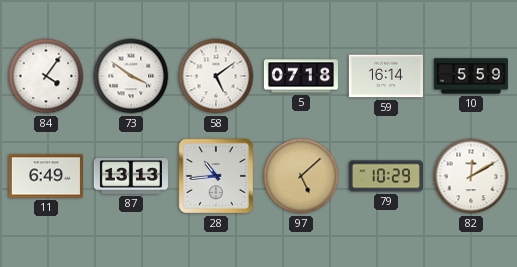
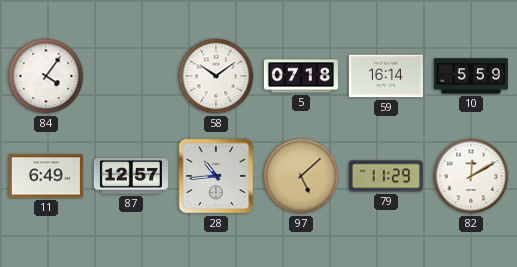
73: 3:51 -> none
58: 5:09 -> 10:09
87: 13:13 -> 12:57
79: 10:29 -> 11:29
